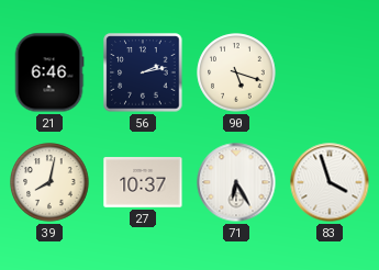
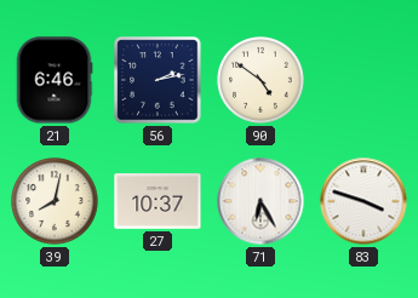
90: 5:18 -> 4:51
83: 3:57 -> 3:48
